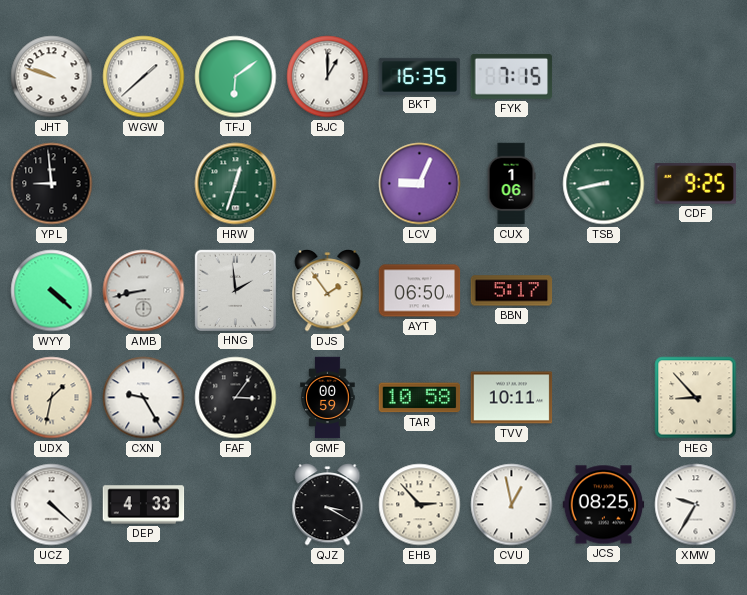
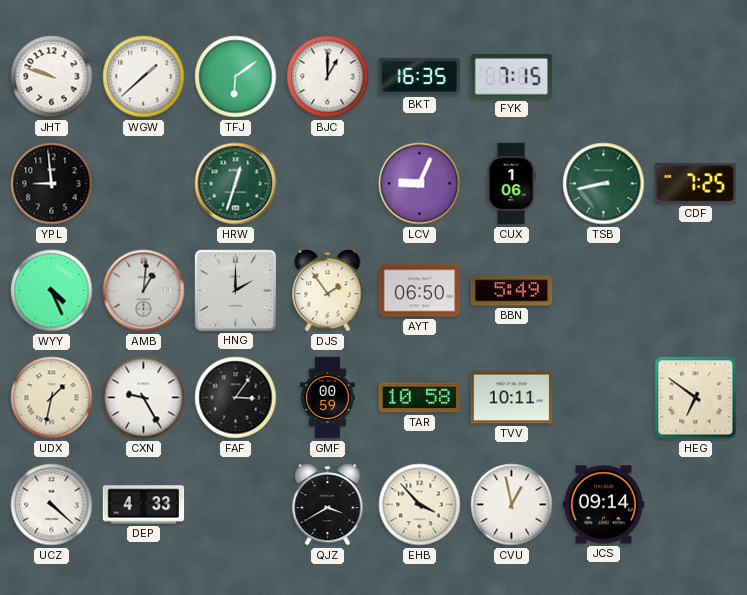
CDF: 9:25 -> 7:25
WYY: 4:22 -> 4:26
AMB: 8:43 -> 1:01
HNG: 1:59 -> 2:00
BBN: 5:17 -> 5:49
HEG: 8:53 -> 6:51
QJZ: 3:20 -> 3:40
EHB: 2:53 -> 3:53
JCS: 08:25 -> 09:14
XMW: 9:35 -> none
